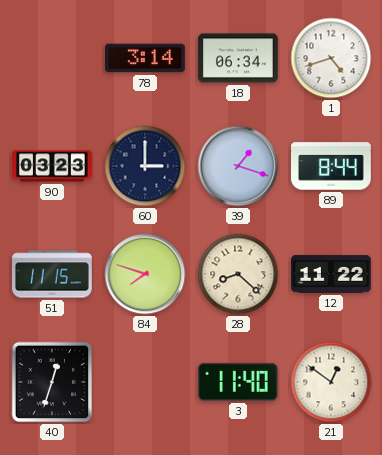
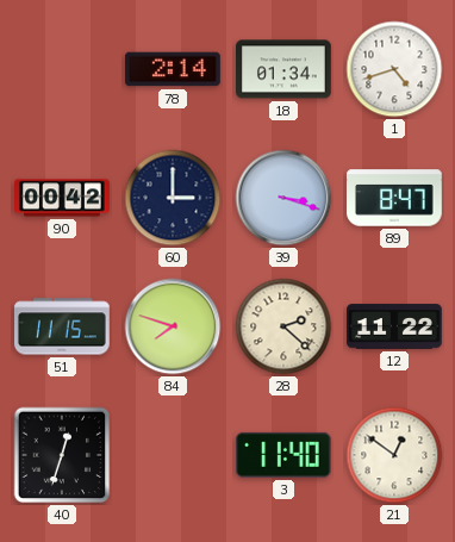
78: 3:14 -> 2:14
18: 06:34 -> 01:34
90: 03:23 -> 00:42
39: 1:18 -> 3:18
89: 8:44 -> 8:47
28: 8:22 -> 2:22
